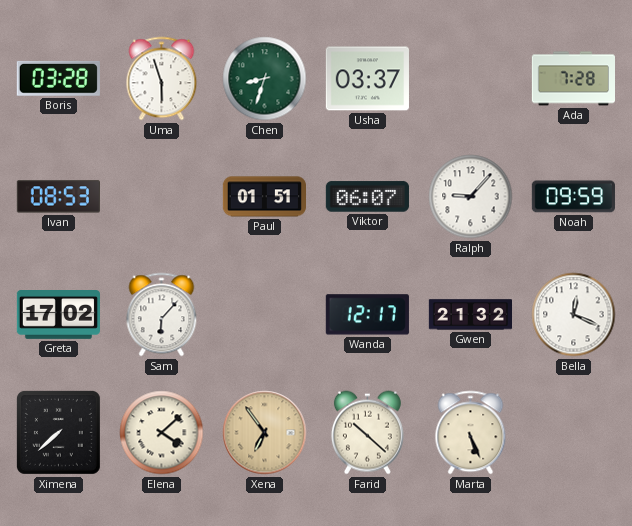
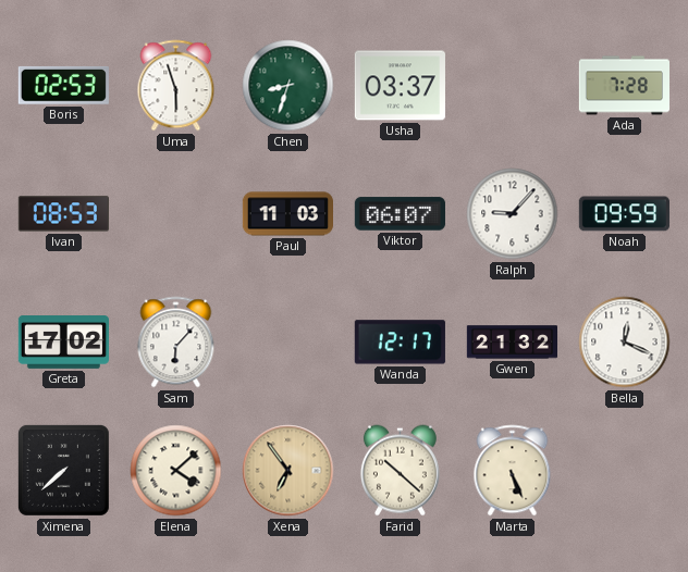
Boris: 03:28 -> 02:53
Paul: 01:51 -> 11:03
